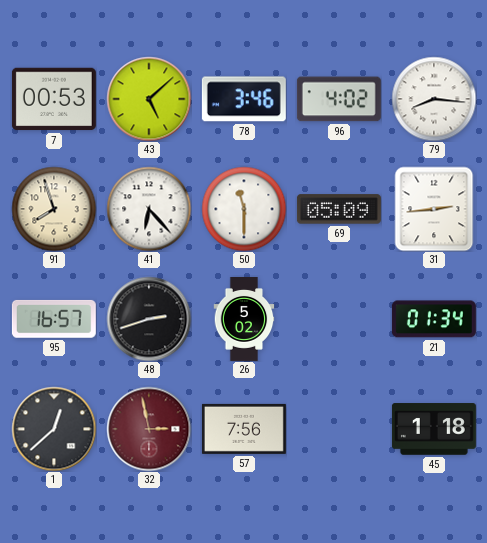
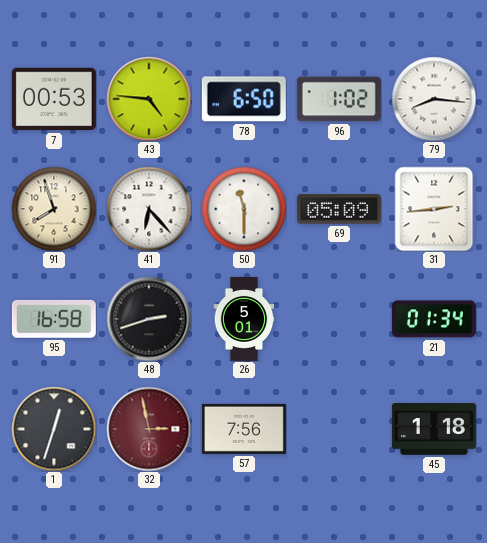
43: 5:08 -> 4:46
78: 3:46 -> 6:50
96: 4:02 -> 1:02
95: 16:57 -> 16:58
26: 5:02 -> 5:01
1: 12:38 -> 12:33
